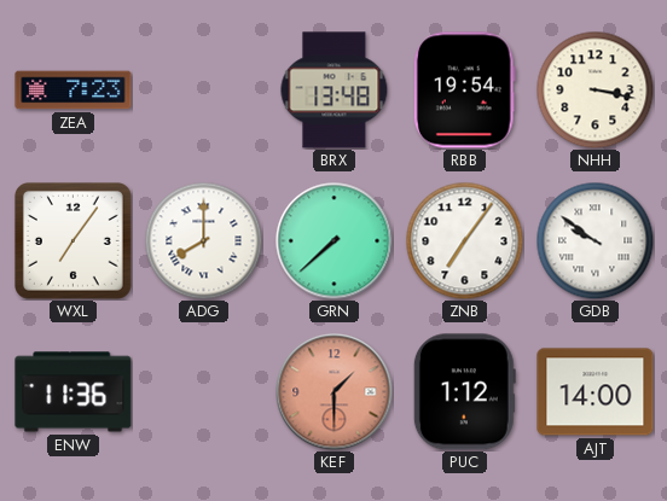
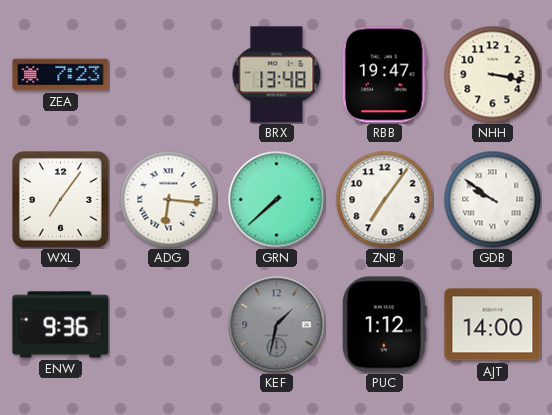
RBB: 19:54 -> 19:47
ADG: 8:00 -> 6:16
ENW: 11:36 -> 9:36
KEF: 1:30 -> 1:32
KEF dial: salmon -> grey
